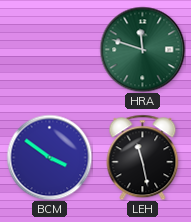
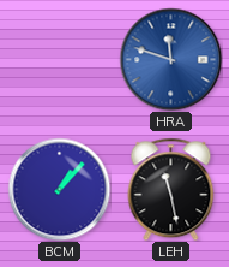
HRA dial: green -> blue
BCM: 3:51 -> 1:07
